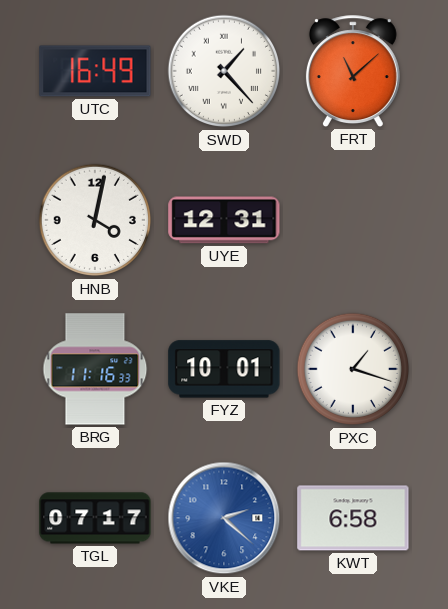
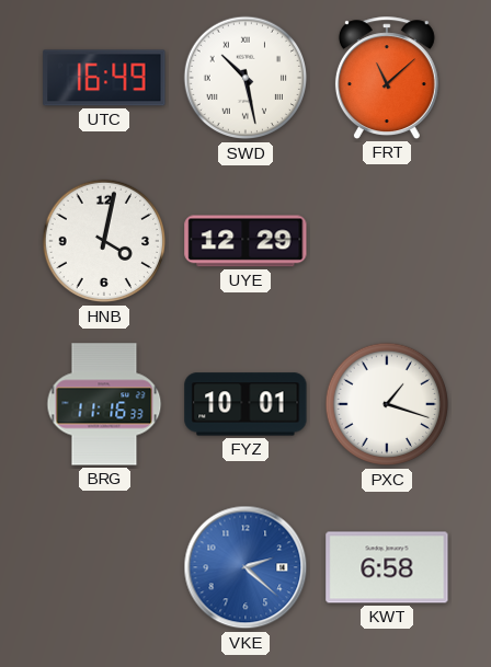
SWD: 1:23 -> 10:28
UYE: 12:31 -> 12:29
TGL: 07:17 -> none
